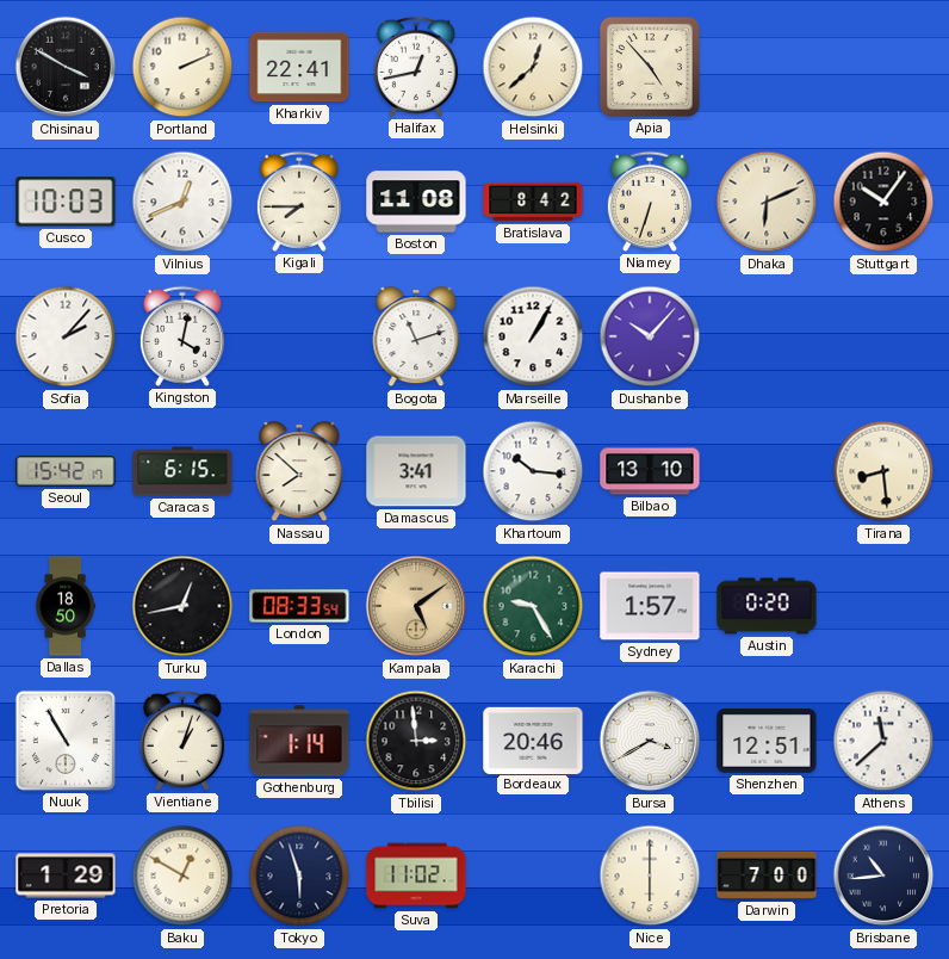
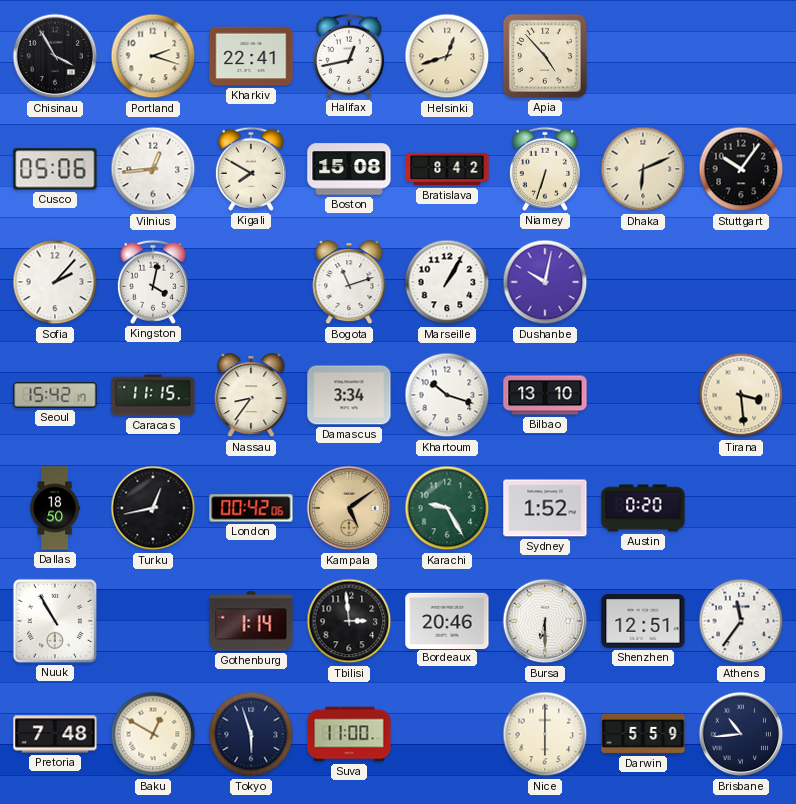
Chisinau: 3:50 -> 3:55
Portland: 2:11 -> 2:18
Helsinki: 12:38 -> 12:42
Cusco: 10:03 -> 05:06
Vilnius: 12:41 -> 12:44
Kigali: 7:45 -> 7:50
Boston: 11:08 -> 15:08
Dushanbe: 10:07 -> 10:02
Caracas: 6:15 -> 11:15
Nassau: 7:52 -> 8:36
Damascus: 3:41 -> 3:34
Khartoum: 10:16 -> 10:18
Tirana: 8:29 -> 3:29
London: 08:33 -> 00:42
Sydney: 1:57 -> 1:52
Vientiane: 1:03 -> none
Bursa: 3:40 -> 6:30
Athens: 11:38 -> 11:36
Pretoria: 1:29 -> 7:48
Suva: 11:02 -> 11:00
Darwin: 7:00 -> 5:59
